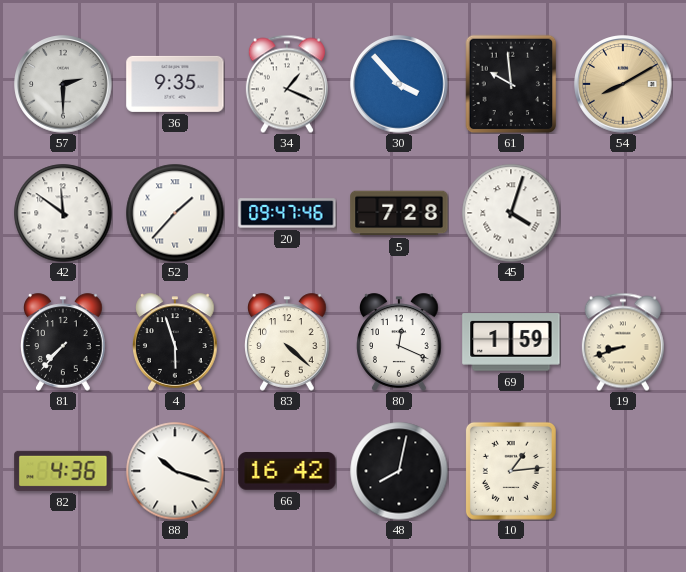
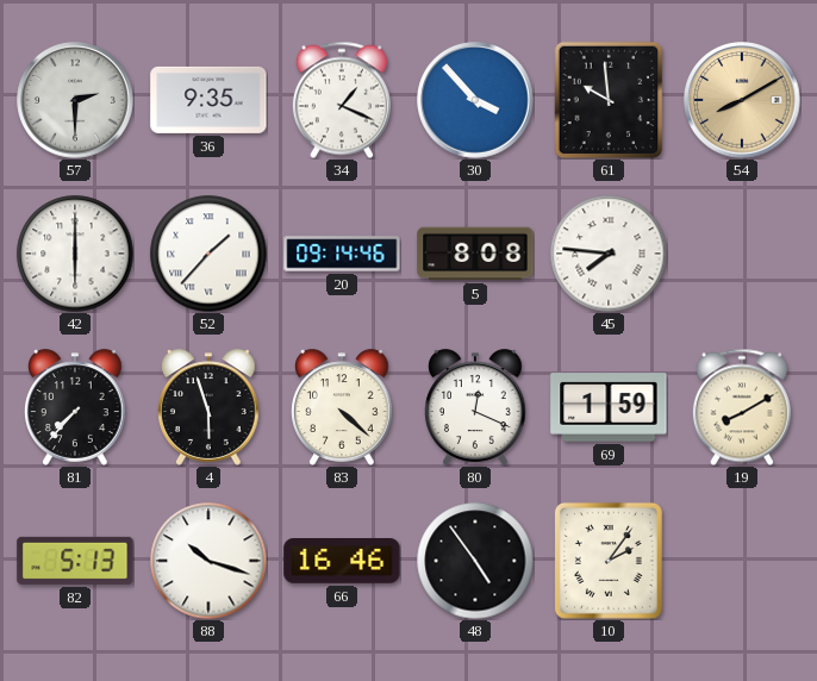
42: 11:51 -> 6:00
20: 09:47 -> 09:14
5: 7:28 -> 8:08
45: 4:03 -> 7:46
19: 8:42 -> 8:10
82: 4:36 -> 5:13
66: 16:42 -> 16:46
48: 8:02 -> 4:54
10: 1:14 -> 2:06
